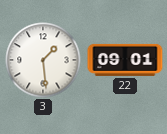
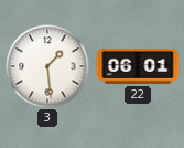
22: 09:01 -> 06:01
